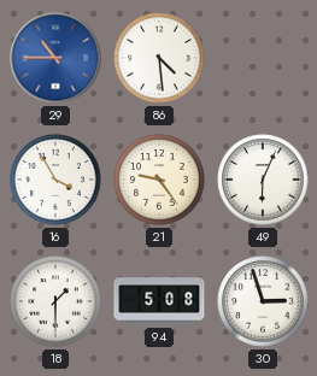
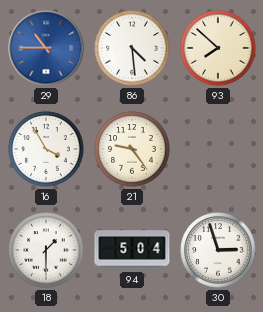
93: none -> 7:52
49: 6:04 -> none
94: 5:08 -> 5:04
